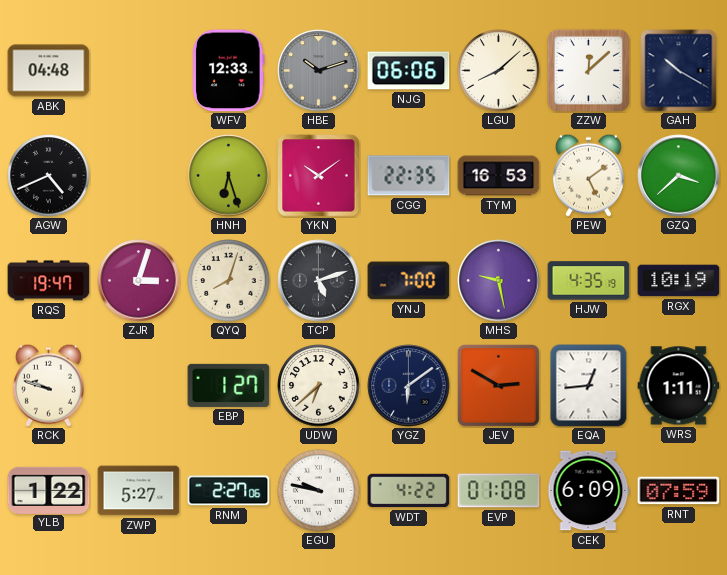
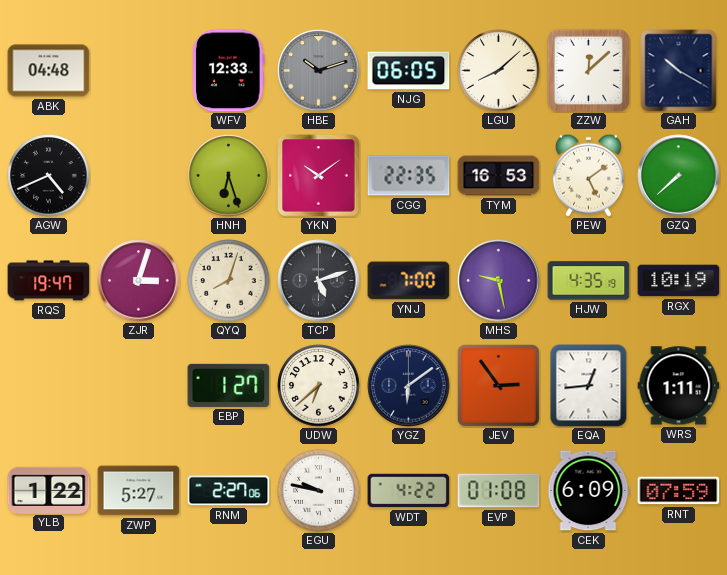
NJG: 06:06 -> 06:05
GZQ: 3:38 -> 7:38
RCK: 9:48 -> none
JEV: 2:50 -> 2:54
